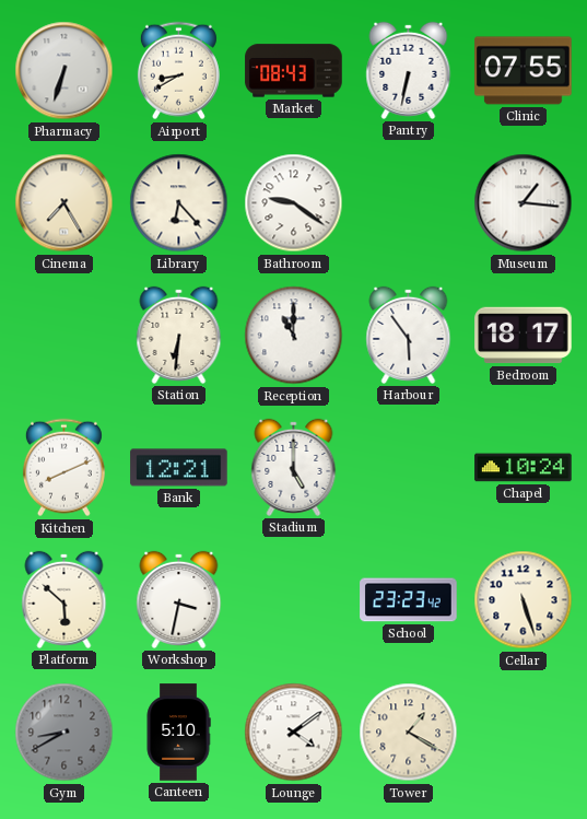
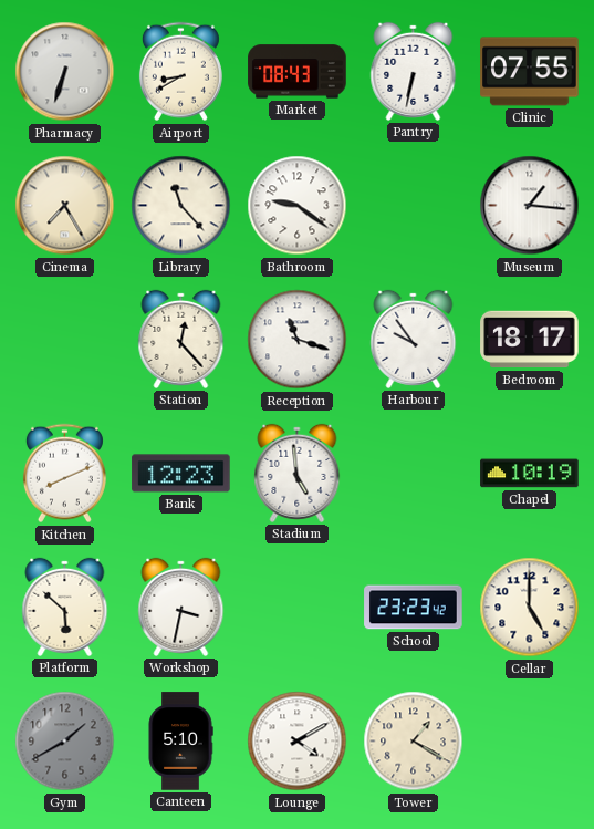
Library: 6:23 -> 11:23
Station: 6:31 -> 12:23
Reception: 11:00 -> 11:18
Harbour: 5:54 -> 9:54
Bank: 12:21 -> 12:23
Stadium: 5:00 -> 4:59
Chapel: 10:24 -> 10:19
Cellar: 5:27 -> 5:00
Gym: 8:40 -> 1:40
Lounge: 4:09 -> 4:10
